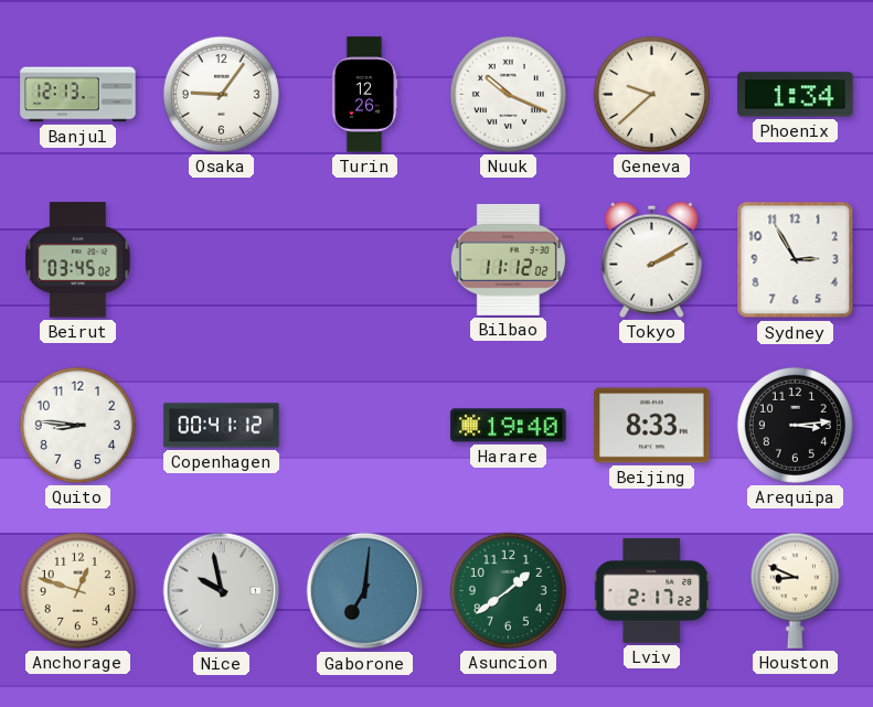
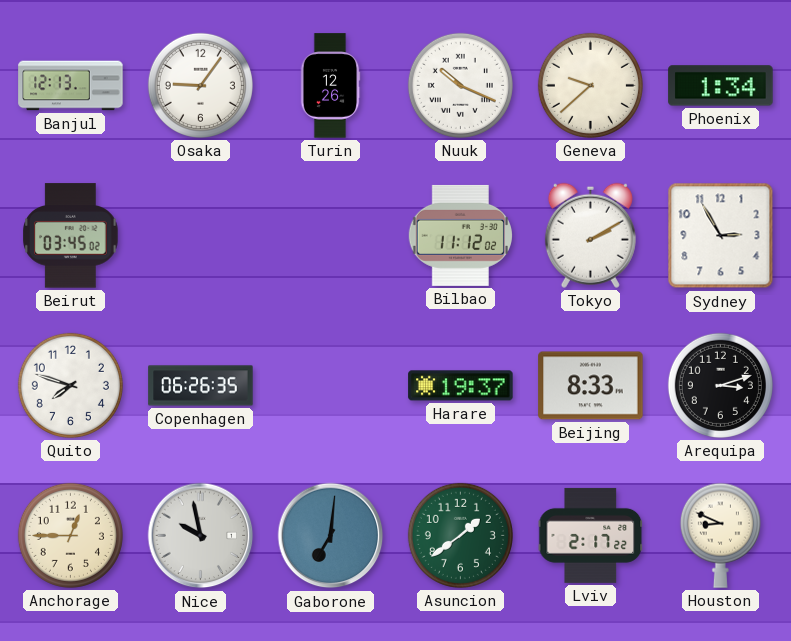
Quito: 8:46 -> 7:48
Copenhagen: 00:41 -> 06:26
Harare: 19:40 -> 19:37
Arequipa: 3:14 -> 3:12
Anchorage: 12:48 -> 12:45
